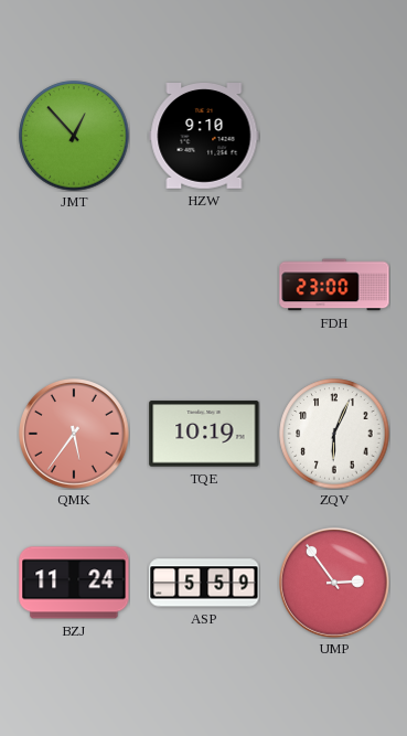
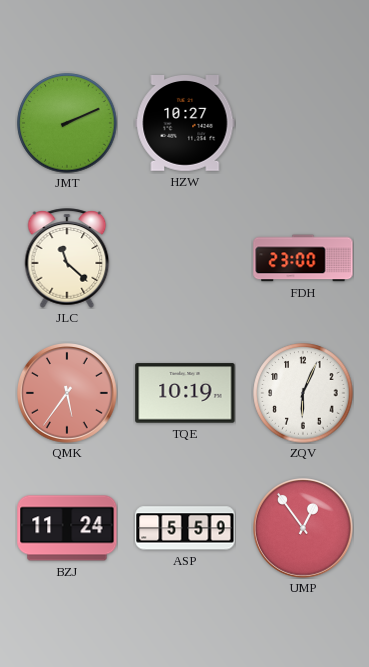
JMT: 12:53 -> 2:11
HZW: 9:10 -> 10:27
JLC: none -> 11:22
UMP: 2:54 -> 12:54
